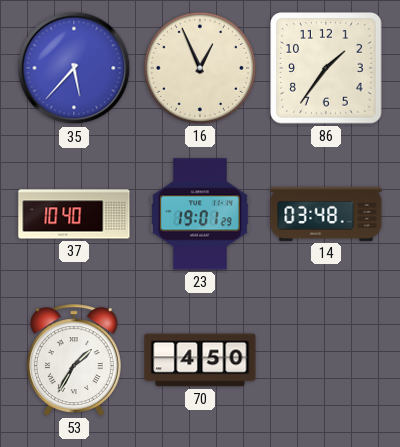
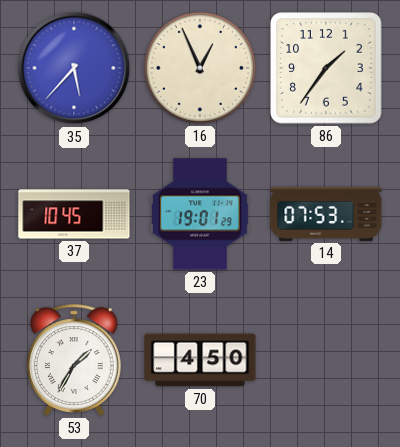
37: 10:40 -> 10:45
14: 03:48 -> 07:53
